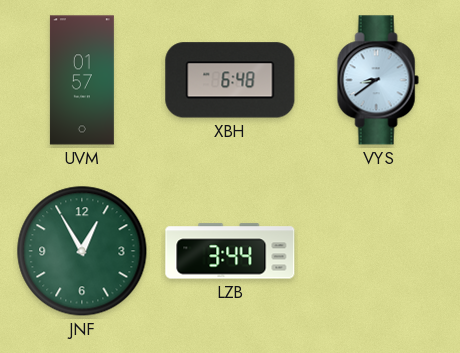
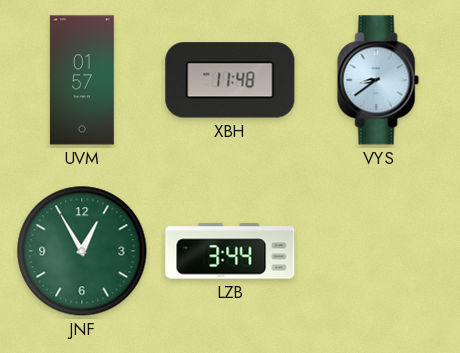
XBH: 6:48 -> 11:48
